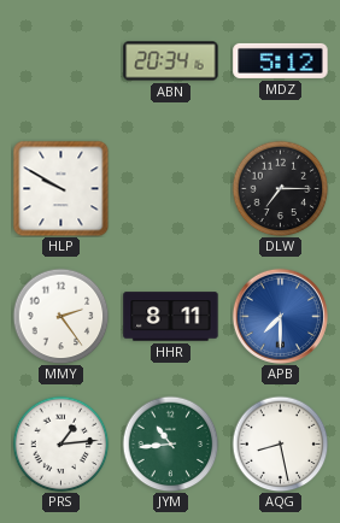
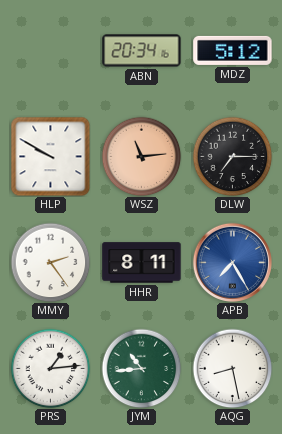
WSZ: none -> 11:14
APB: 7:30 -> 7:25
